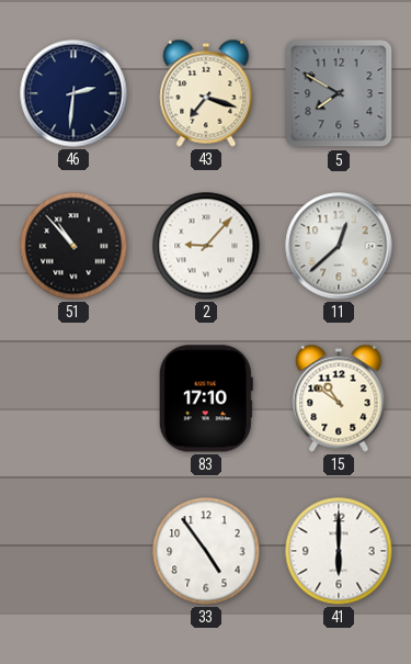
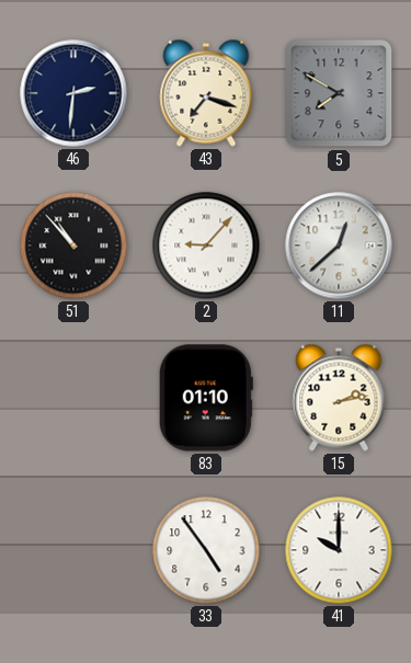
83: 17:10 -> 01:10
15: 10:51 -> 2:13
41: 6:00 -> 10:00
